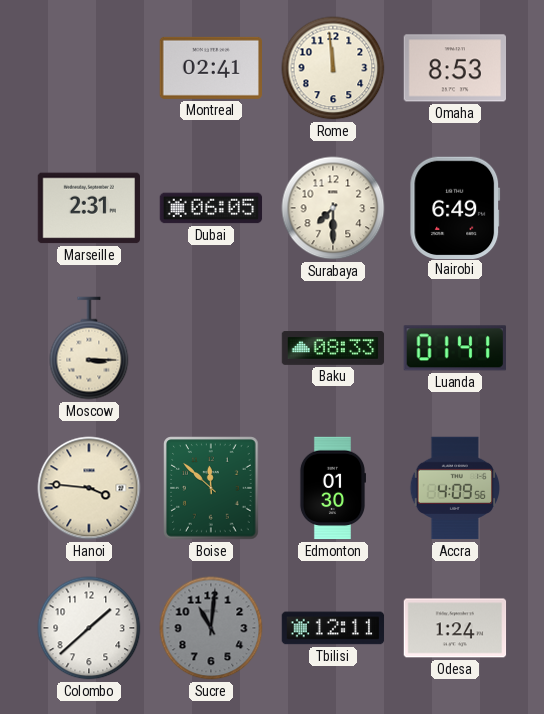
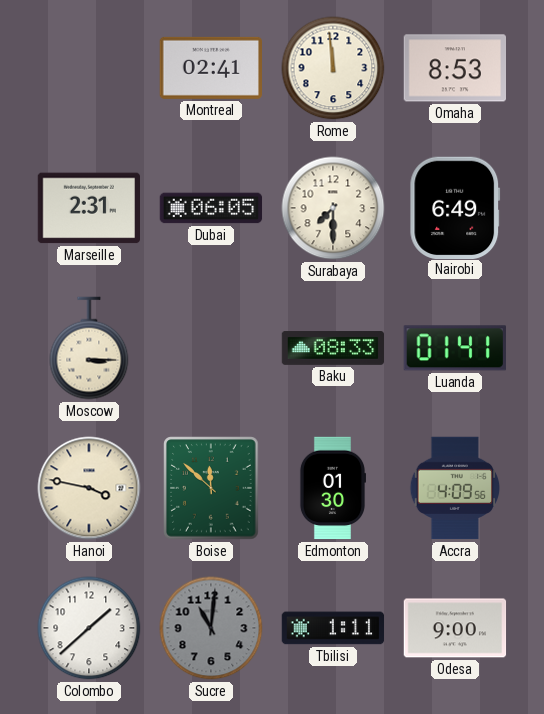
Hanoi: 3:46 -> 3:47
Tbilisi: 12:11 -> 1:11
Odesa: 1:24 -> 9:00
